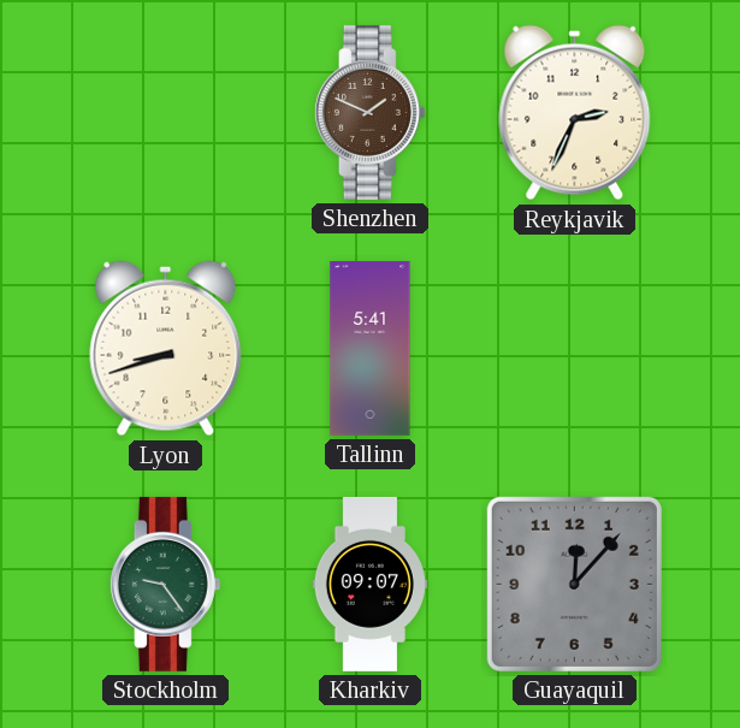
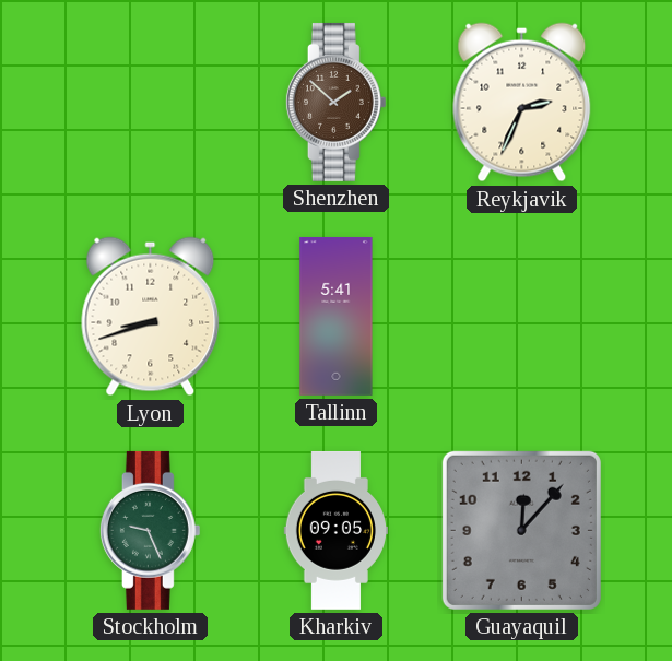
Shenzhen: 1:49 -> 1:52
Stockholm: 9:24 -> 9:26
Kharkiv: 09:07 -> 09:05
